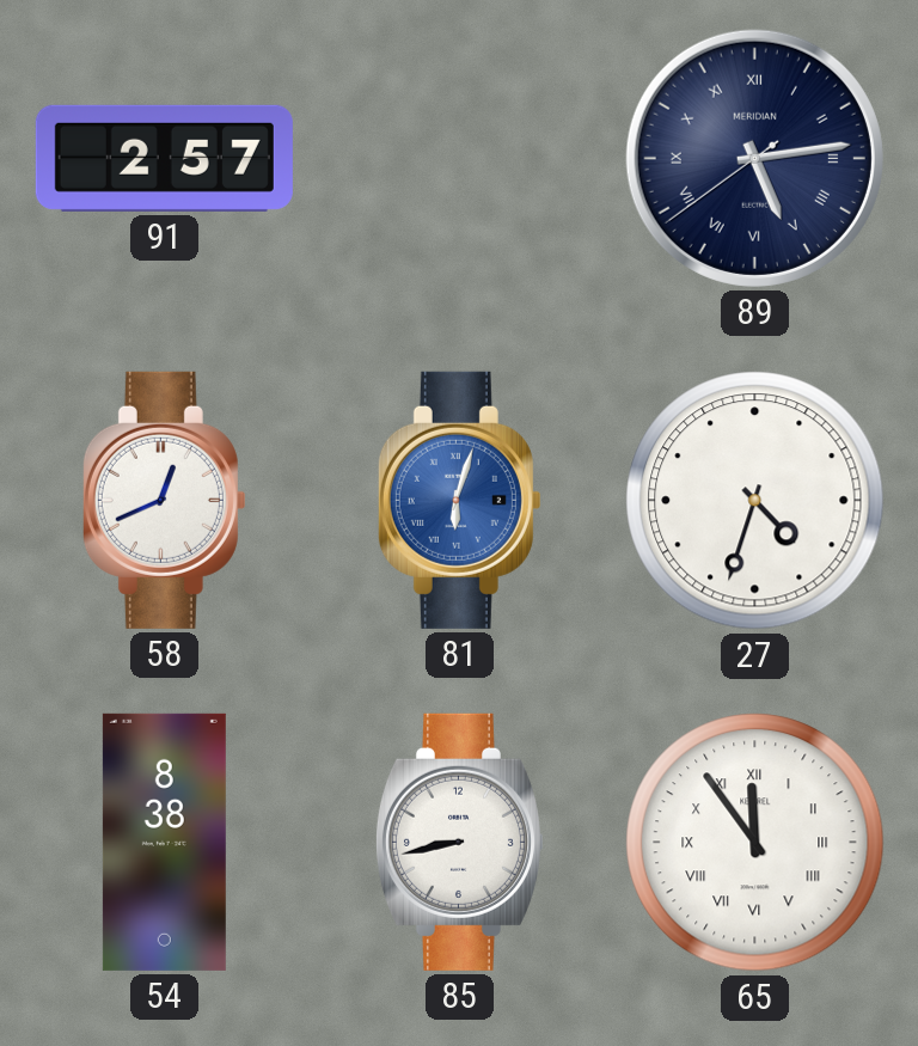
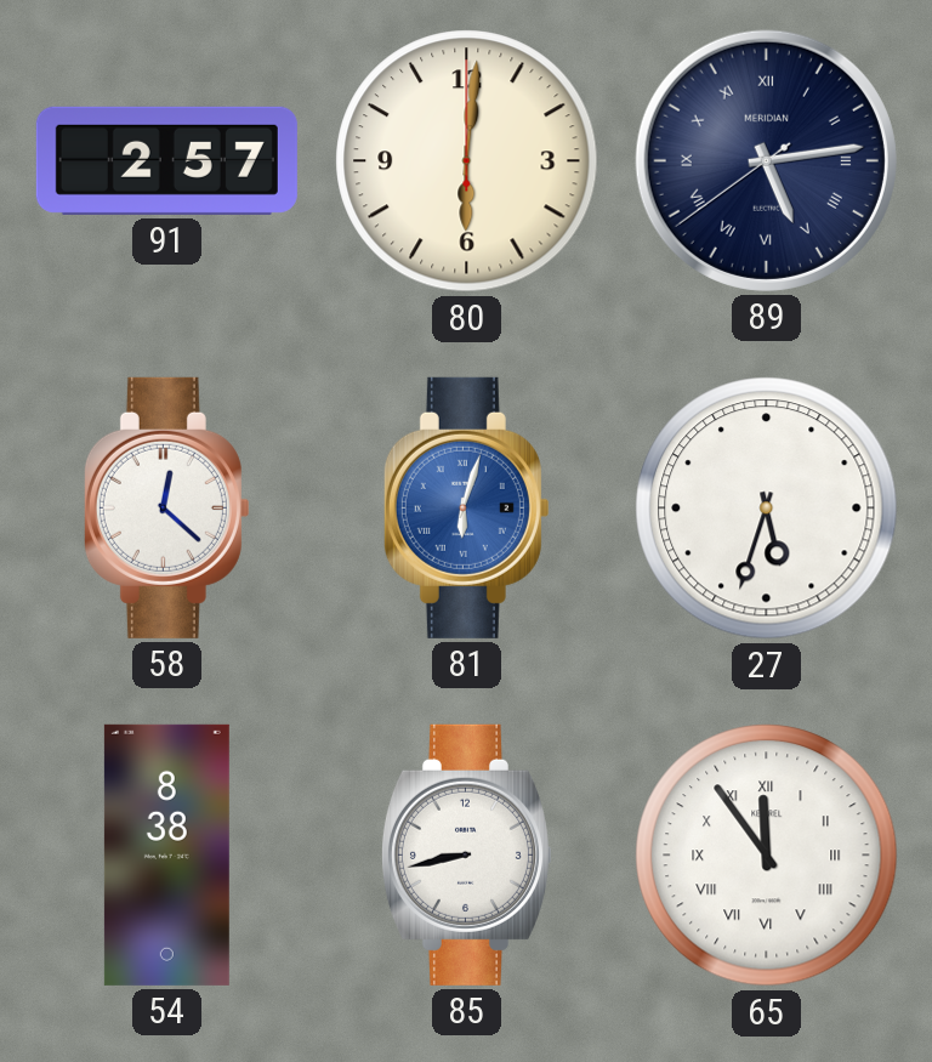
80: none -> 6:01
58: 12:41 -> 12:22
27: 4:33 -> 5:33
